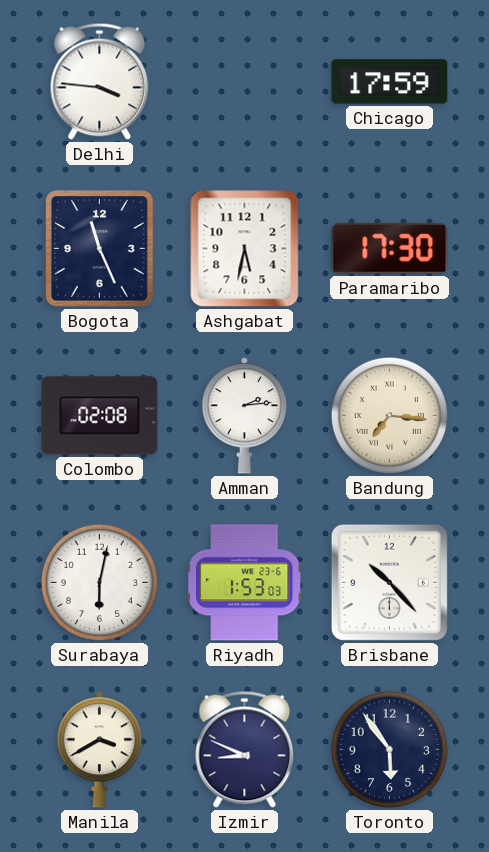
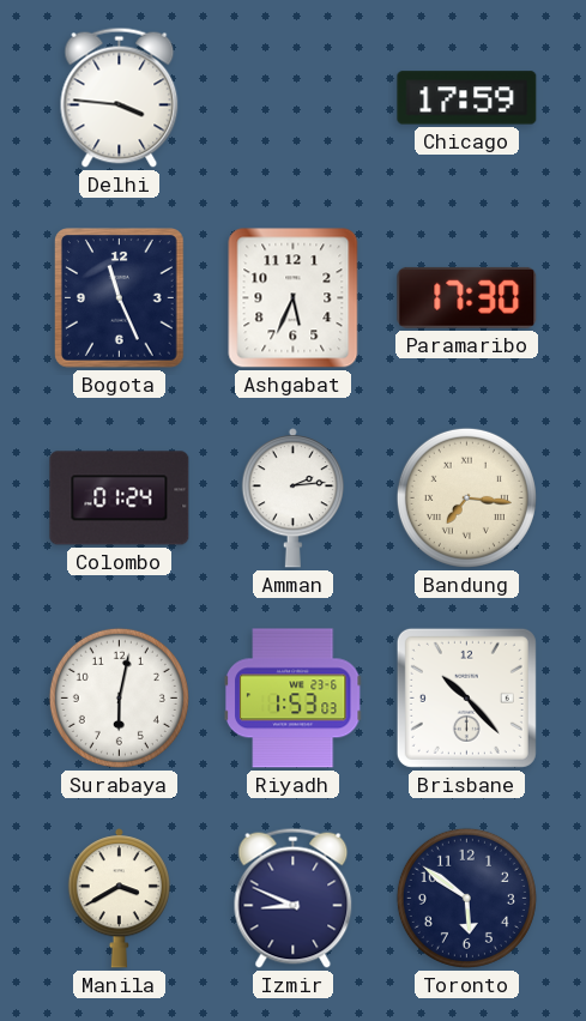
Ashgabat: 5:32 -> 5:34
Colombo: 02:08 -> 01:24
Toronto: 5:54 -> 5:51
